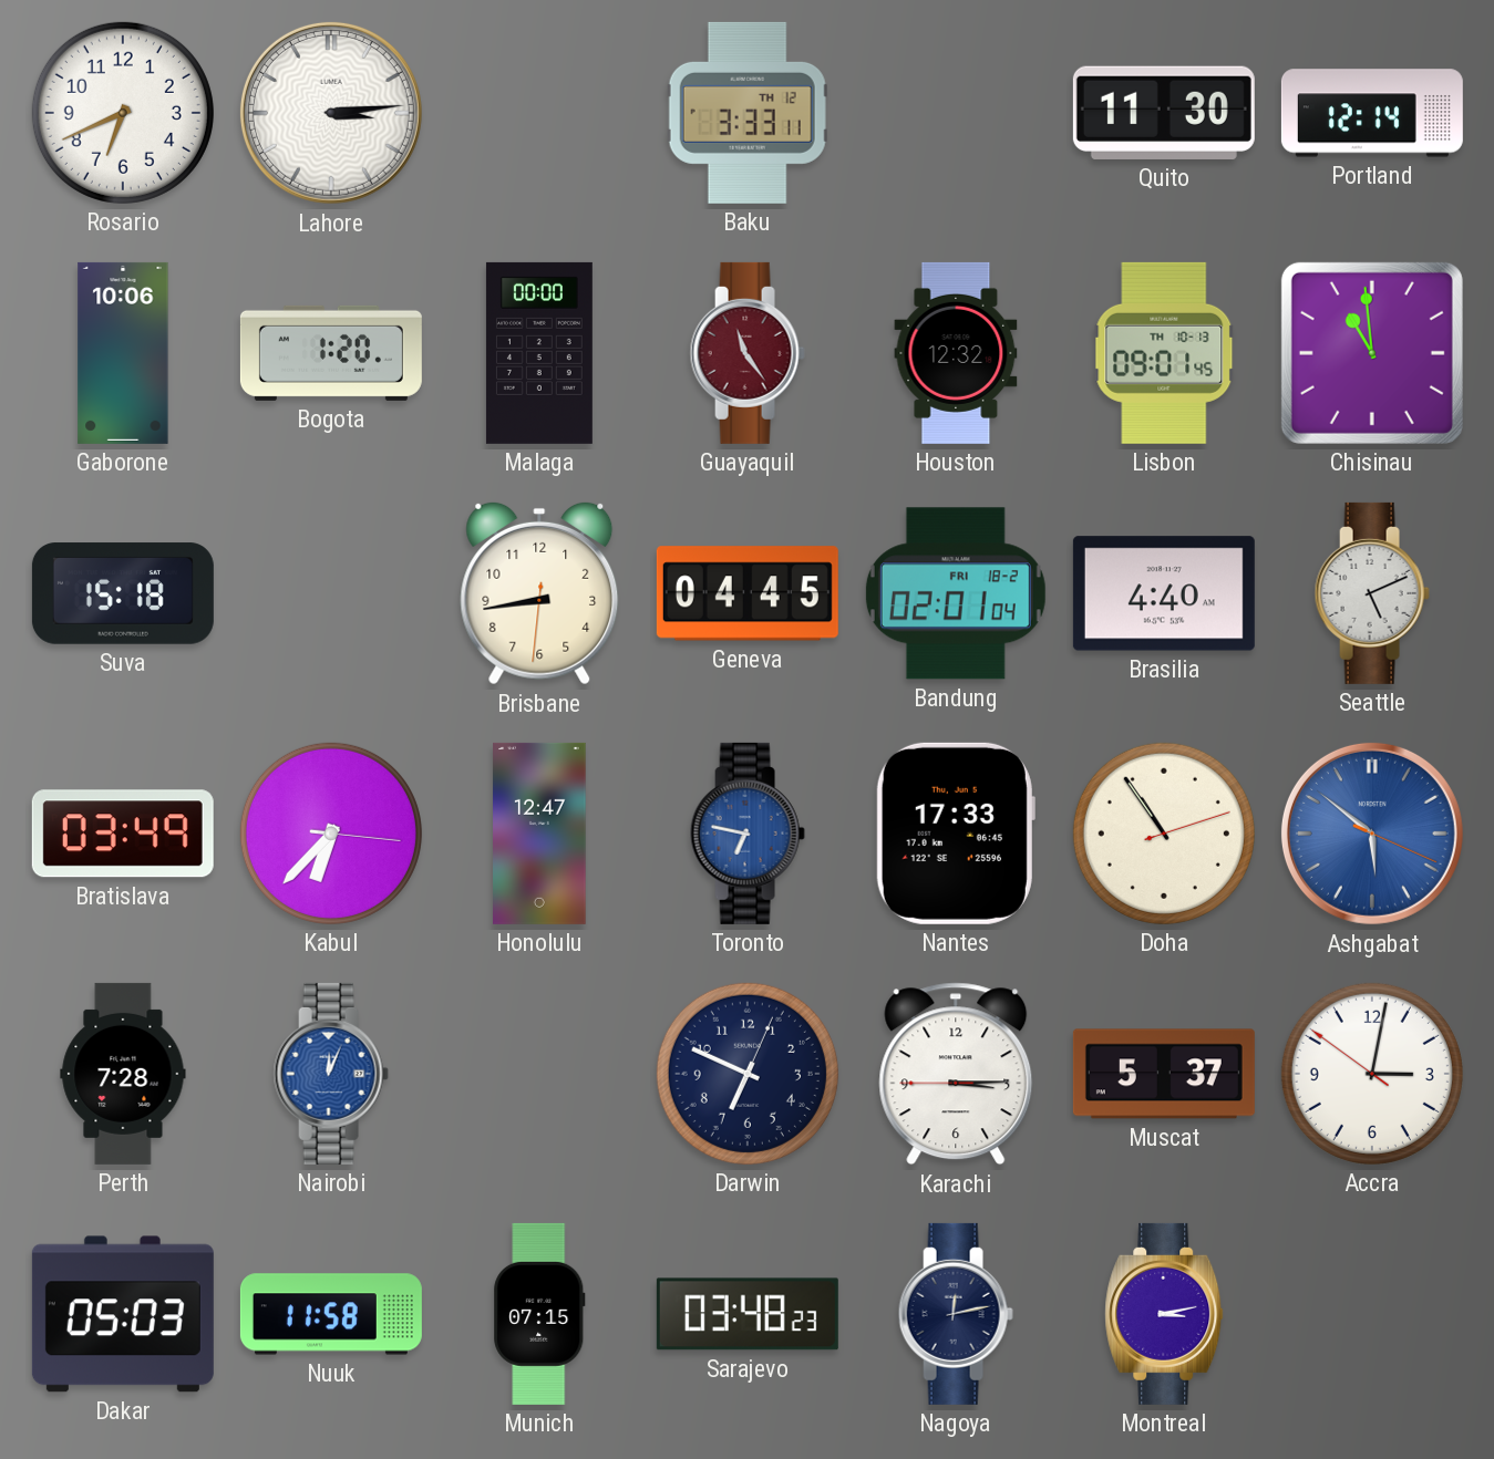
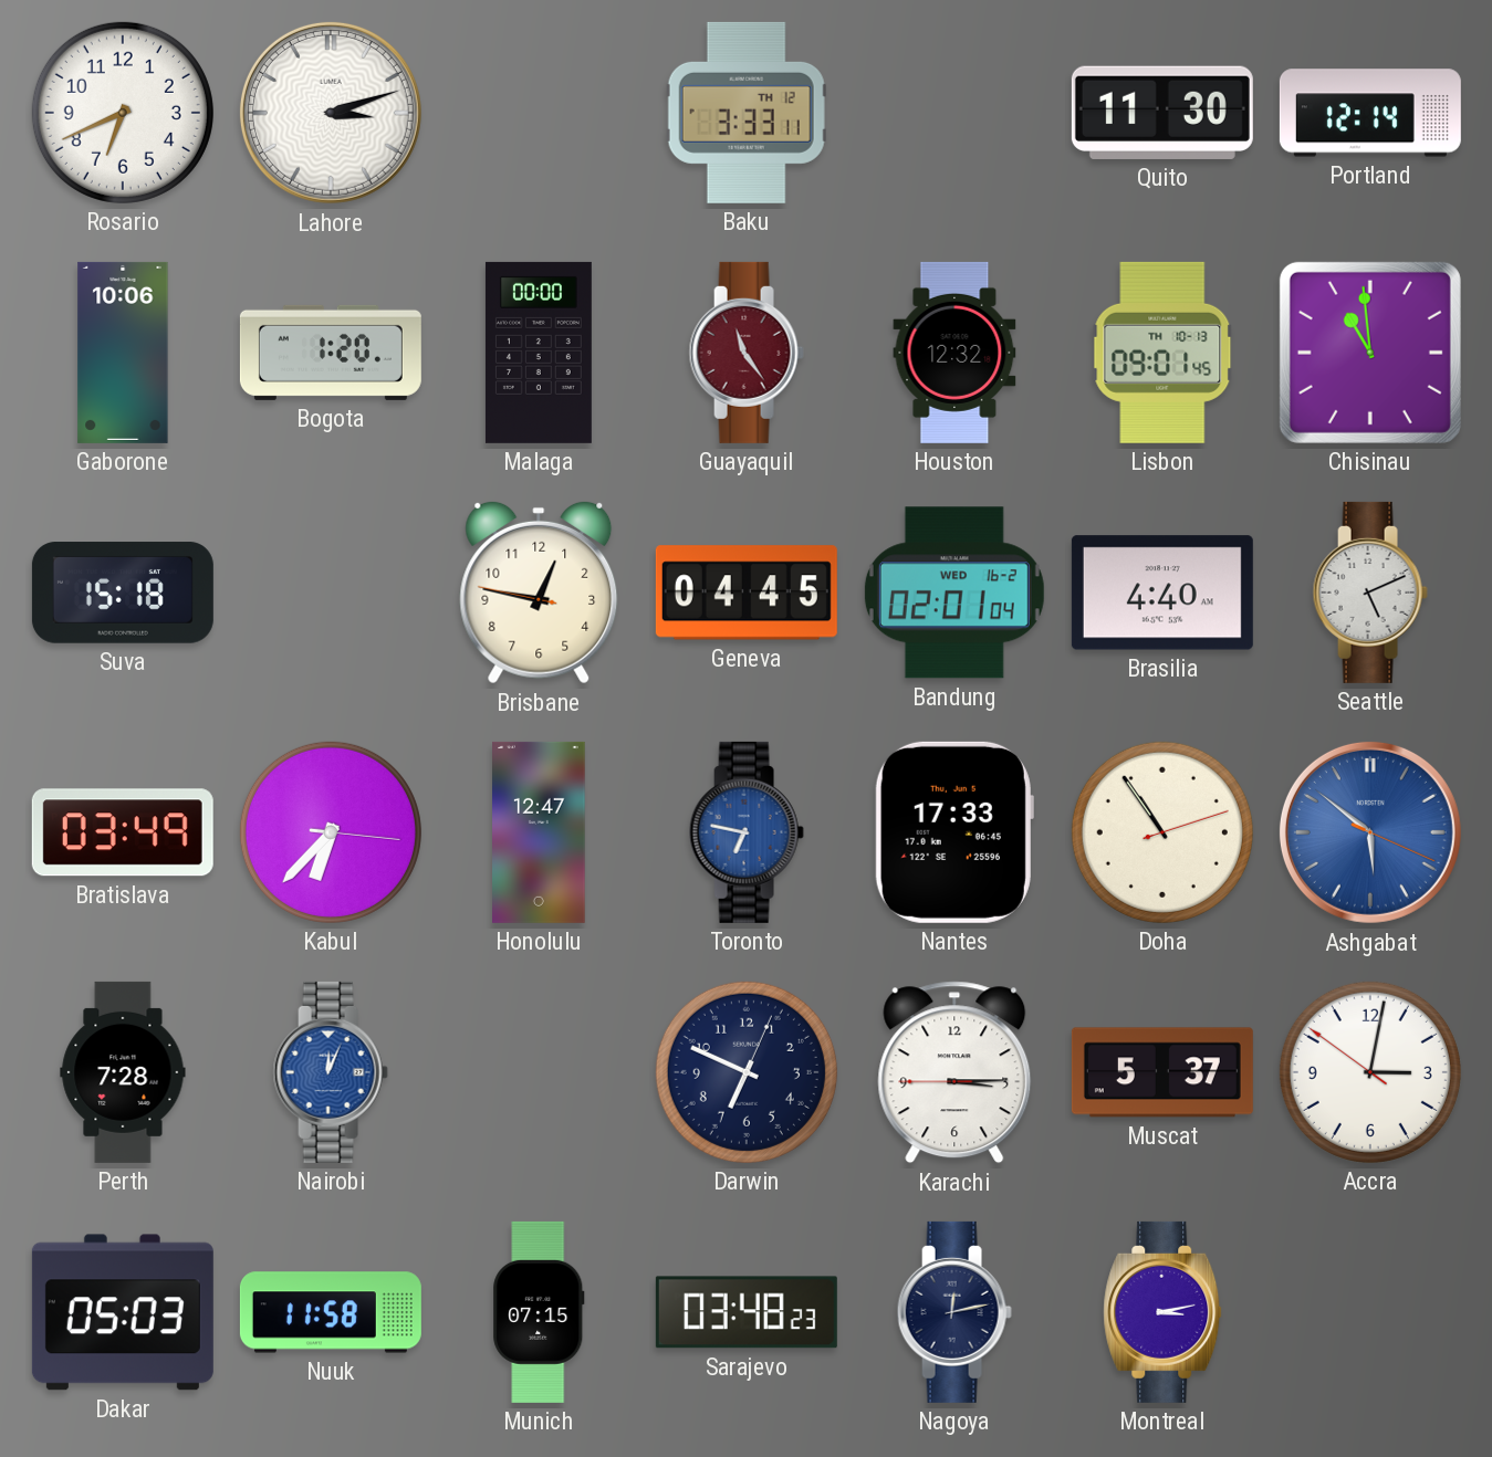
Lahore: 3:14 -> 3:12
Brisbane: 8:43 -> 12:46
Bandung date: FRI 18-2 -> WED 16-2
